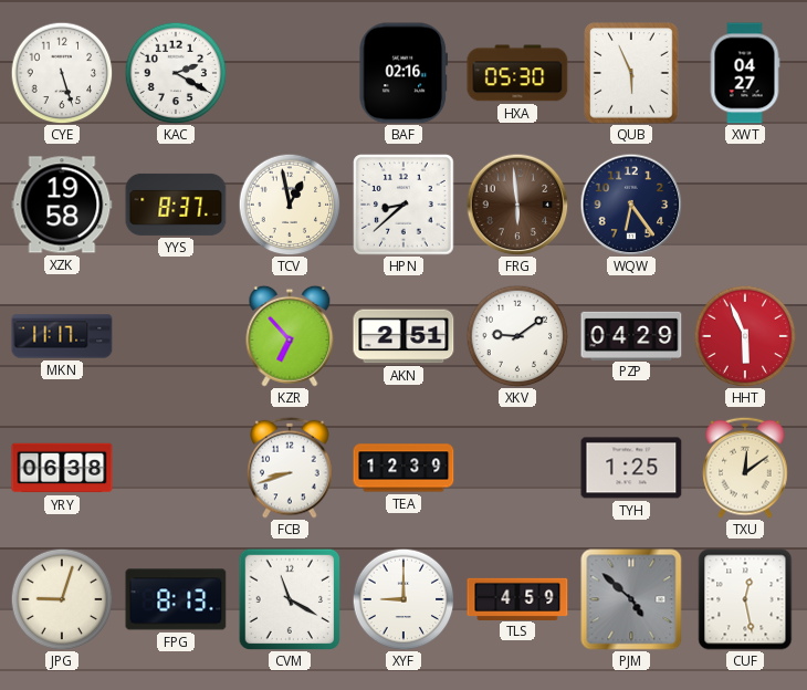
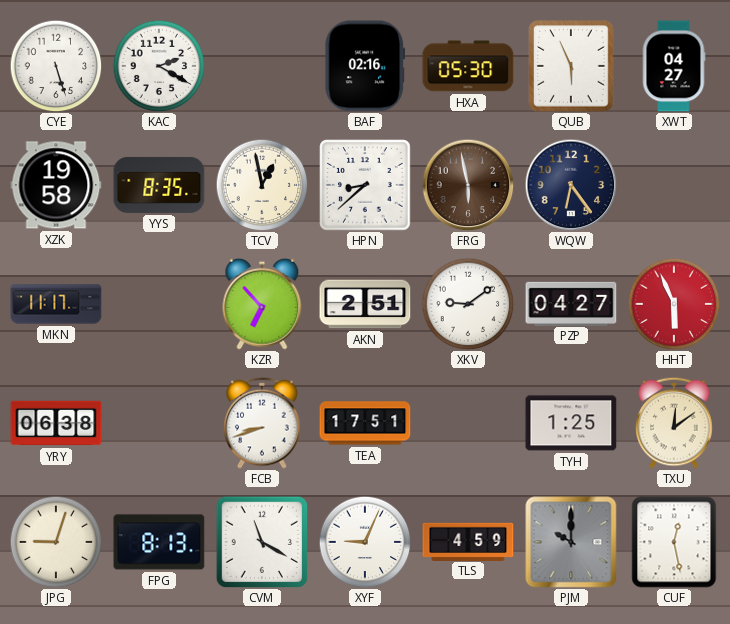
YYS: 8:37 -> 8:35
FRG: 5:59 -> 5:58
PZP: 04:29 -> 04:27
TEA: 12:39 -> 17:51
XYF: 9:00 -> 9:04
PJM: 4:52 -> 10:00
